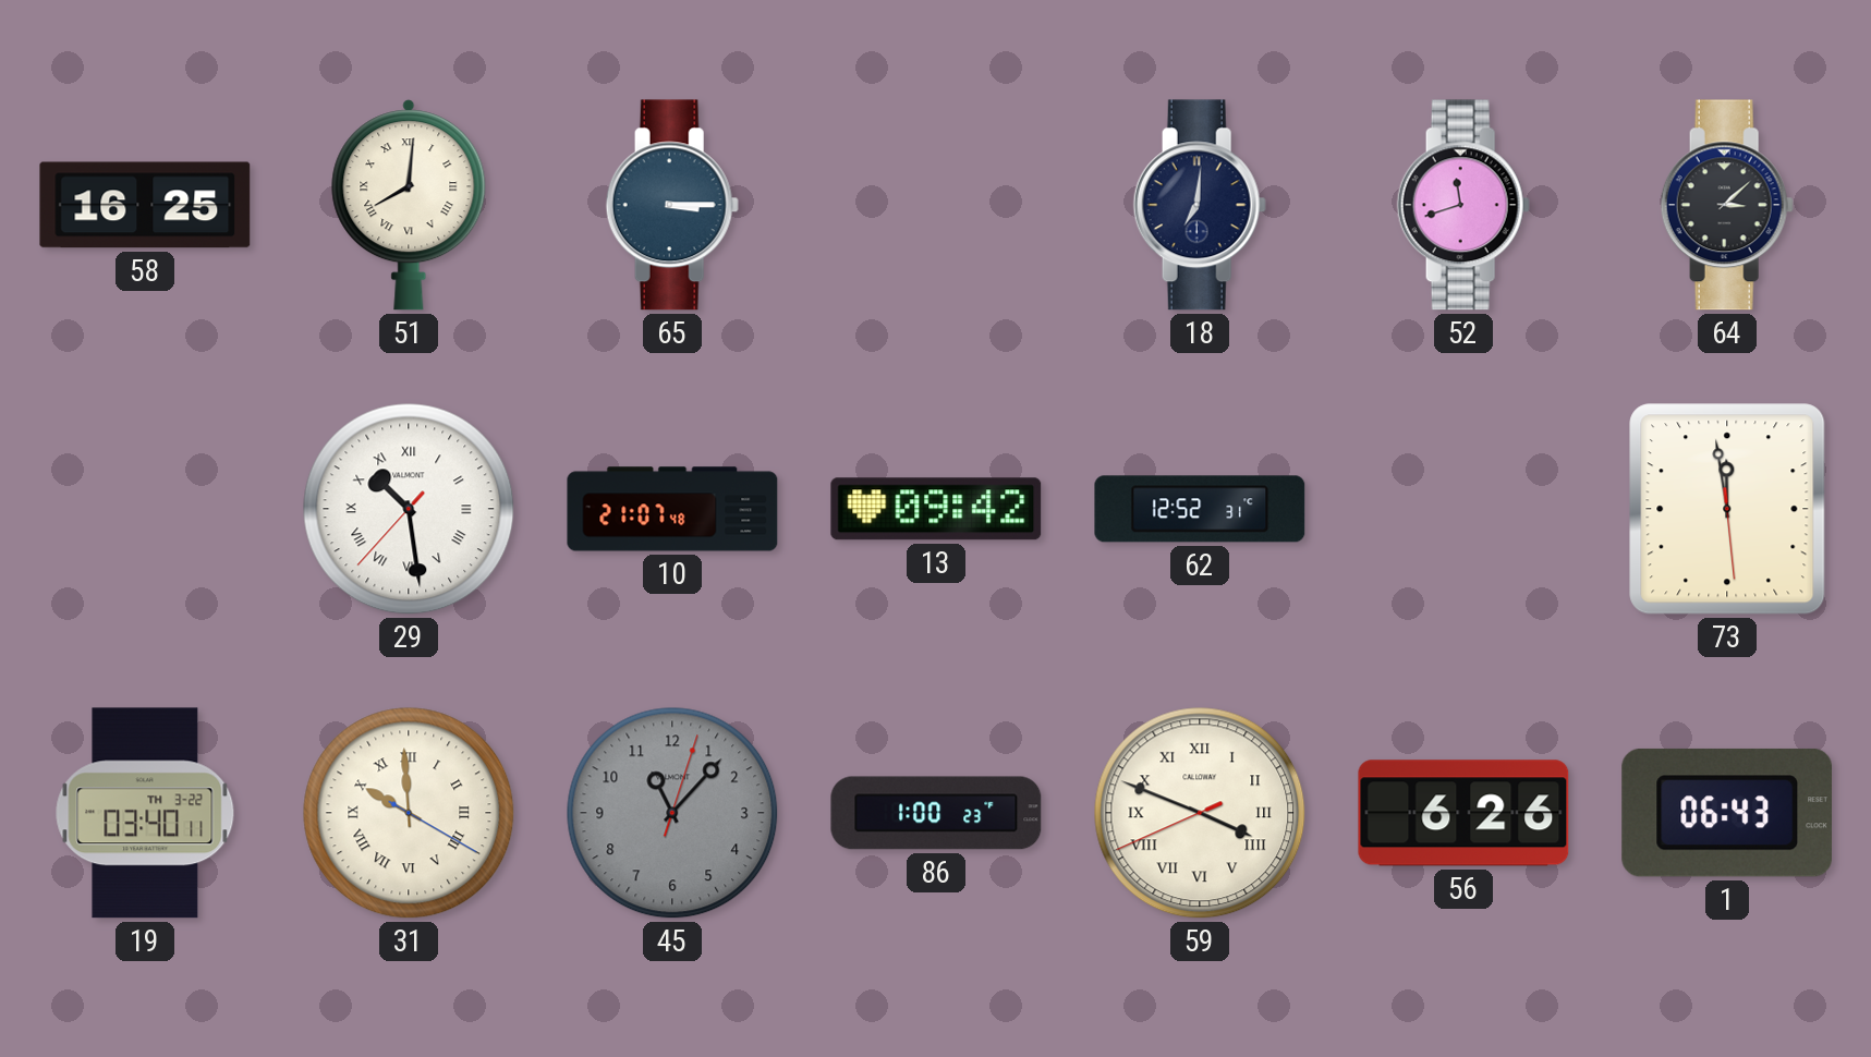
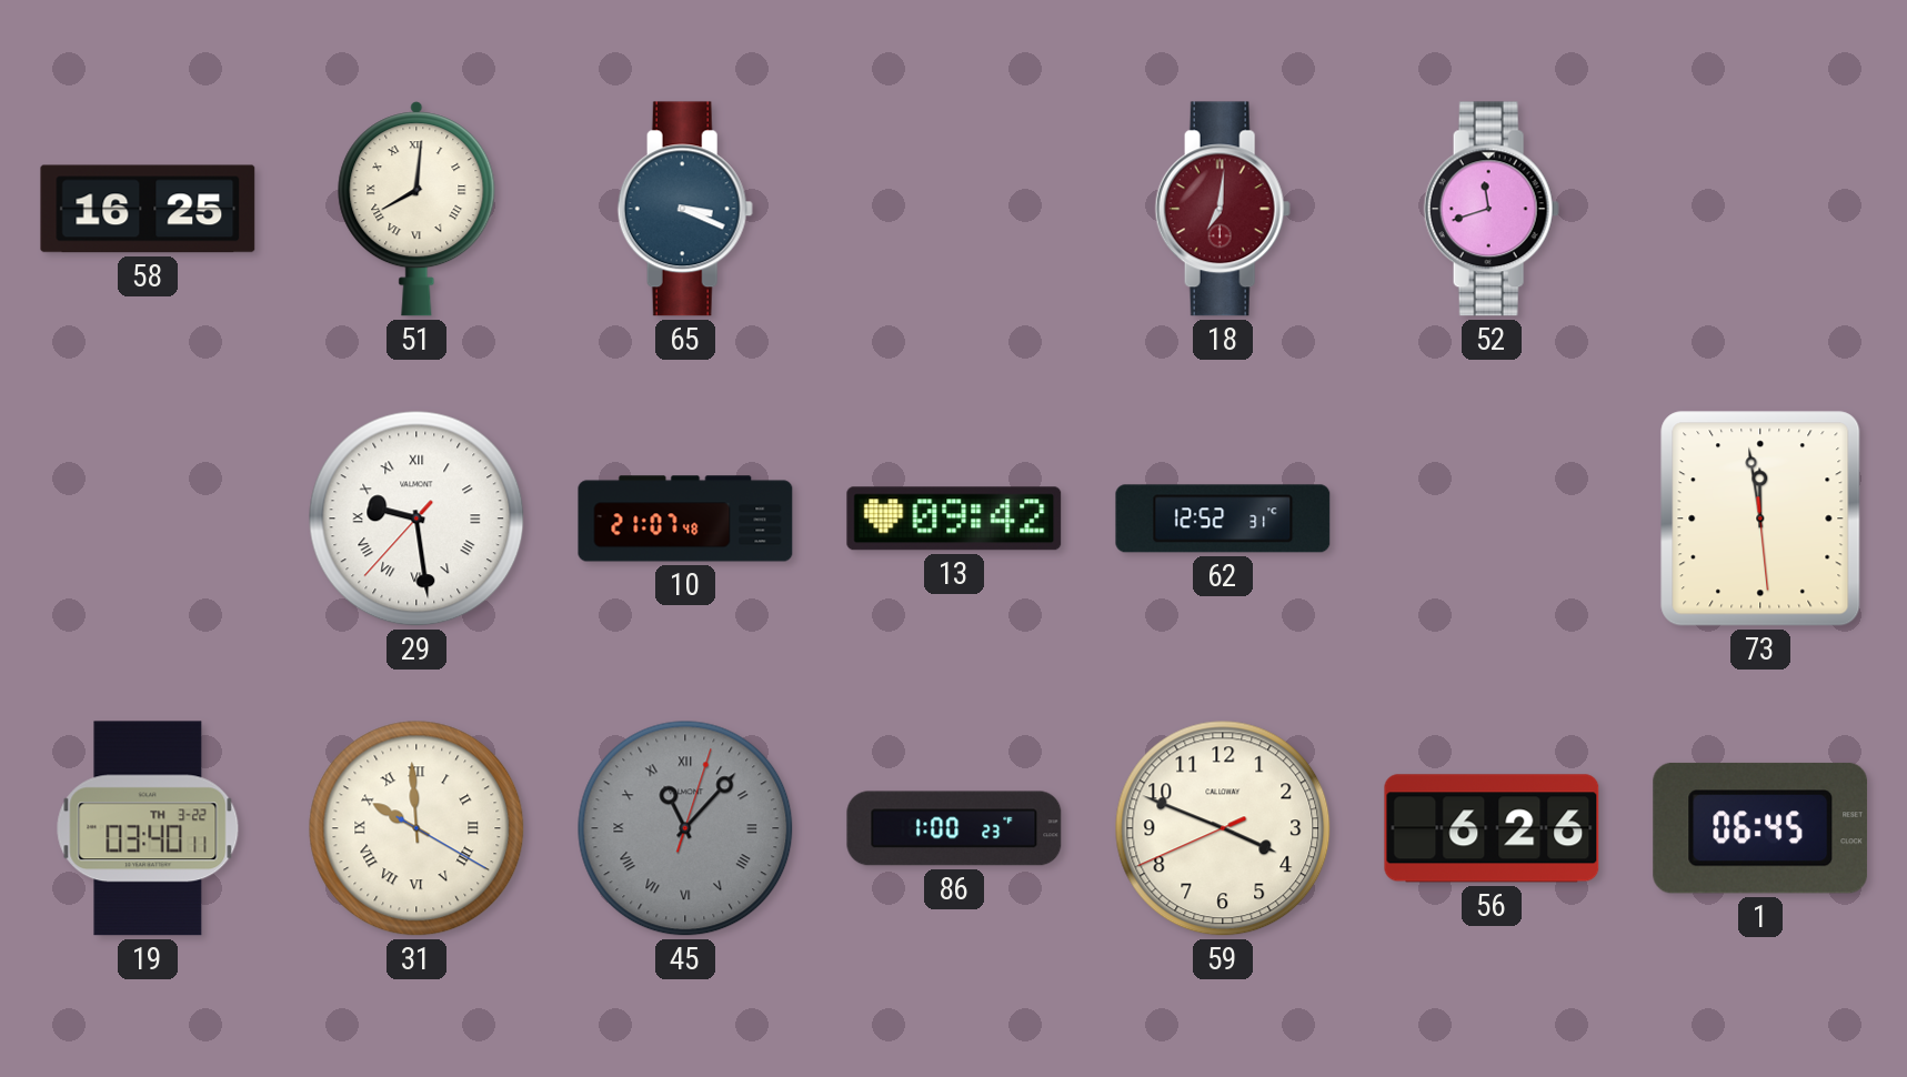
65: 3:15 -> 3:19
18 dial: navy -> burgundy
64: 3:08 -> none
29: 10:28 -> 9:28
45 numerals: Arabic -> Roman
59 numerals: Roman -> Arabic
1: 06:43 -> 06:45
